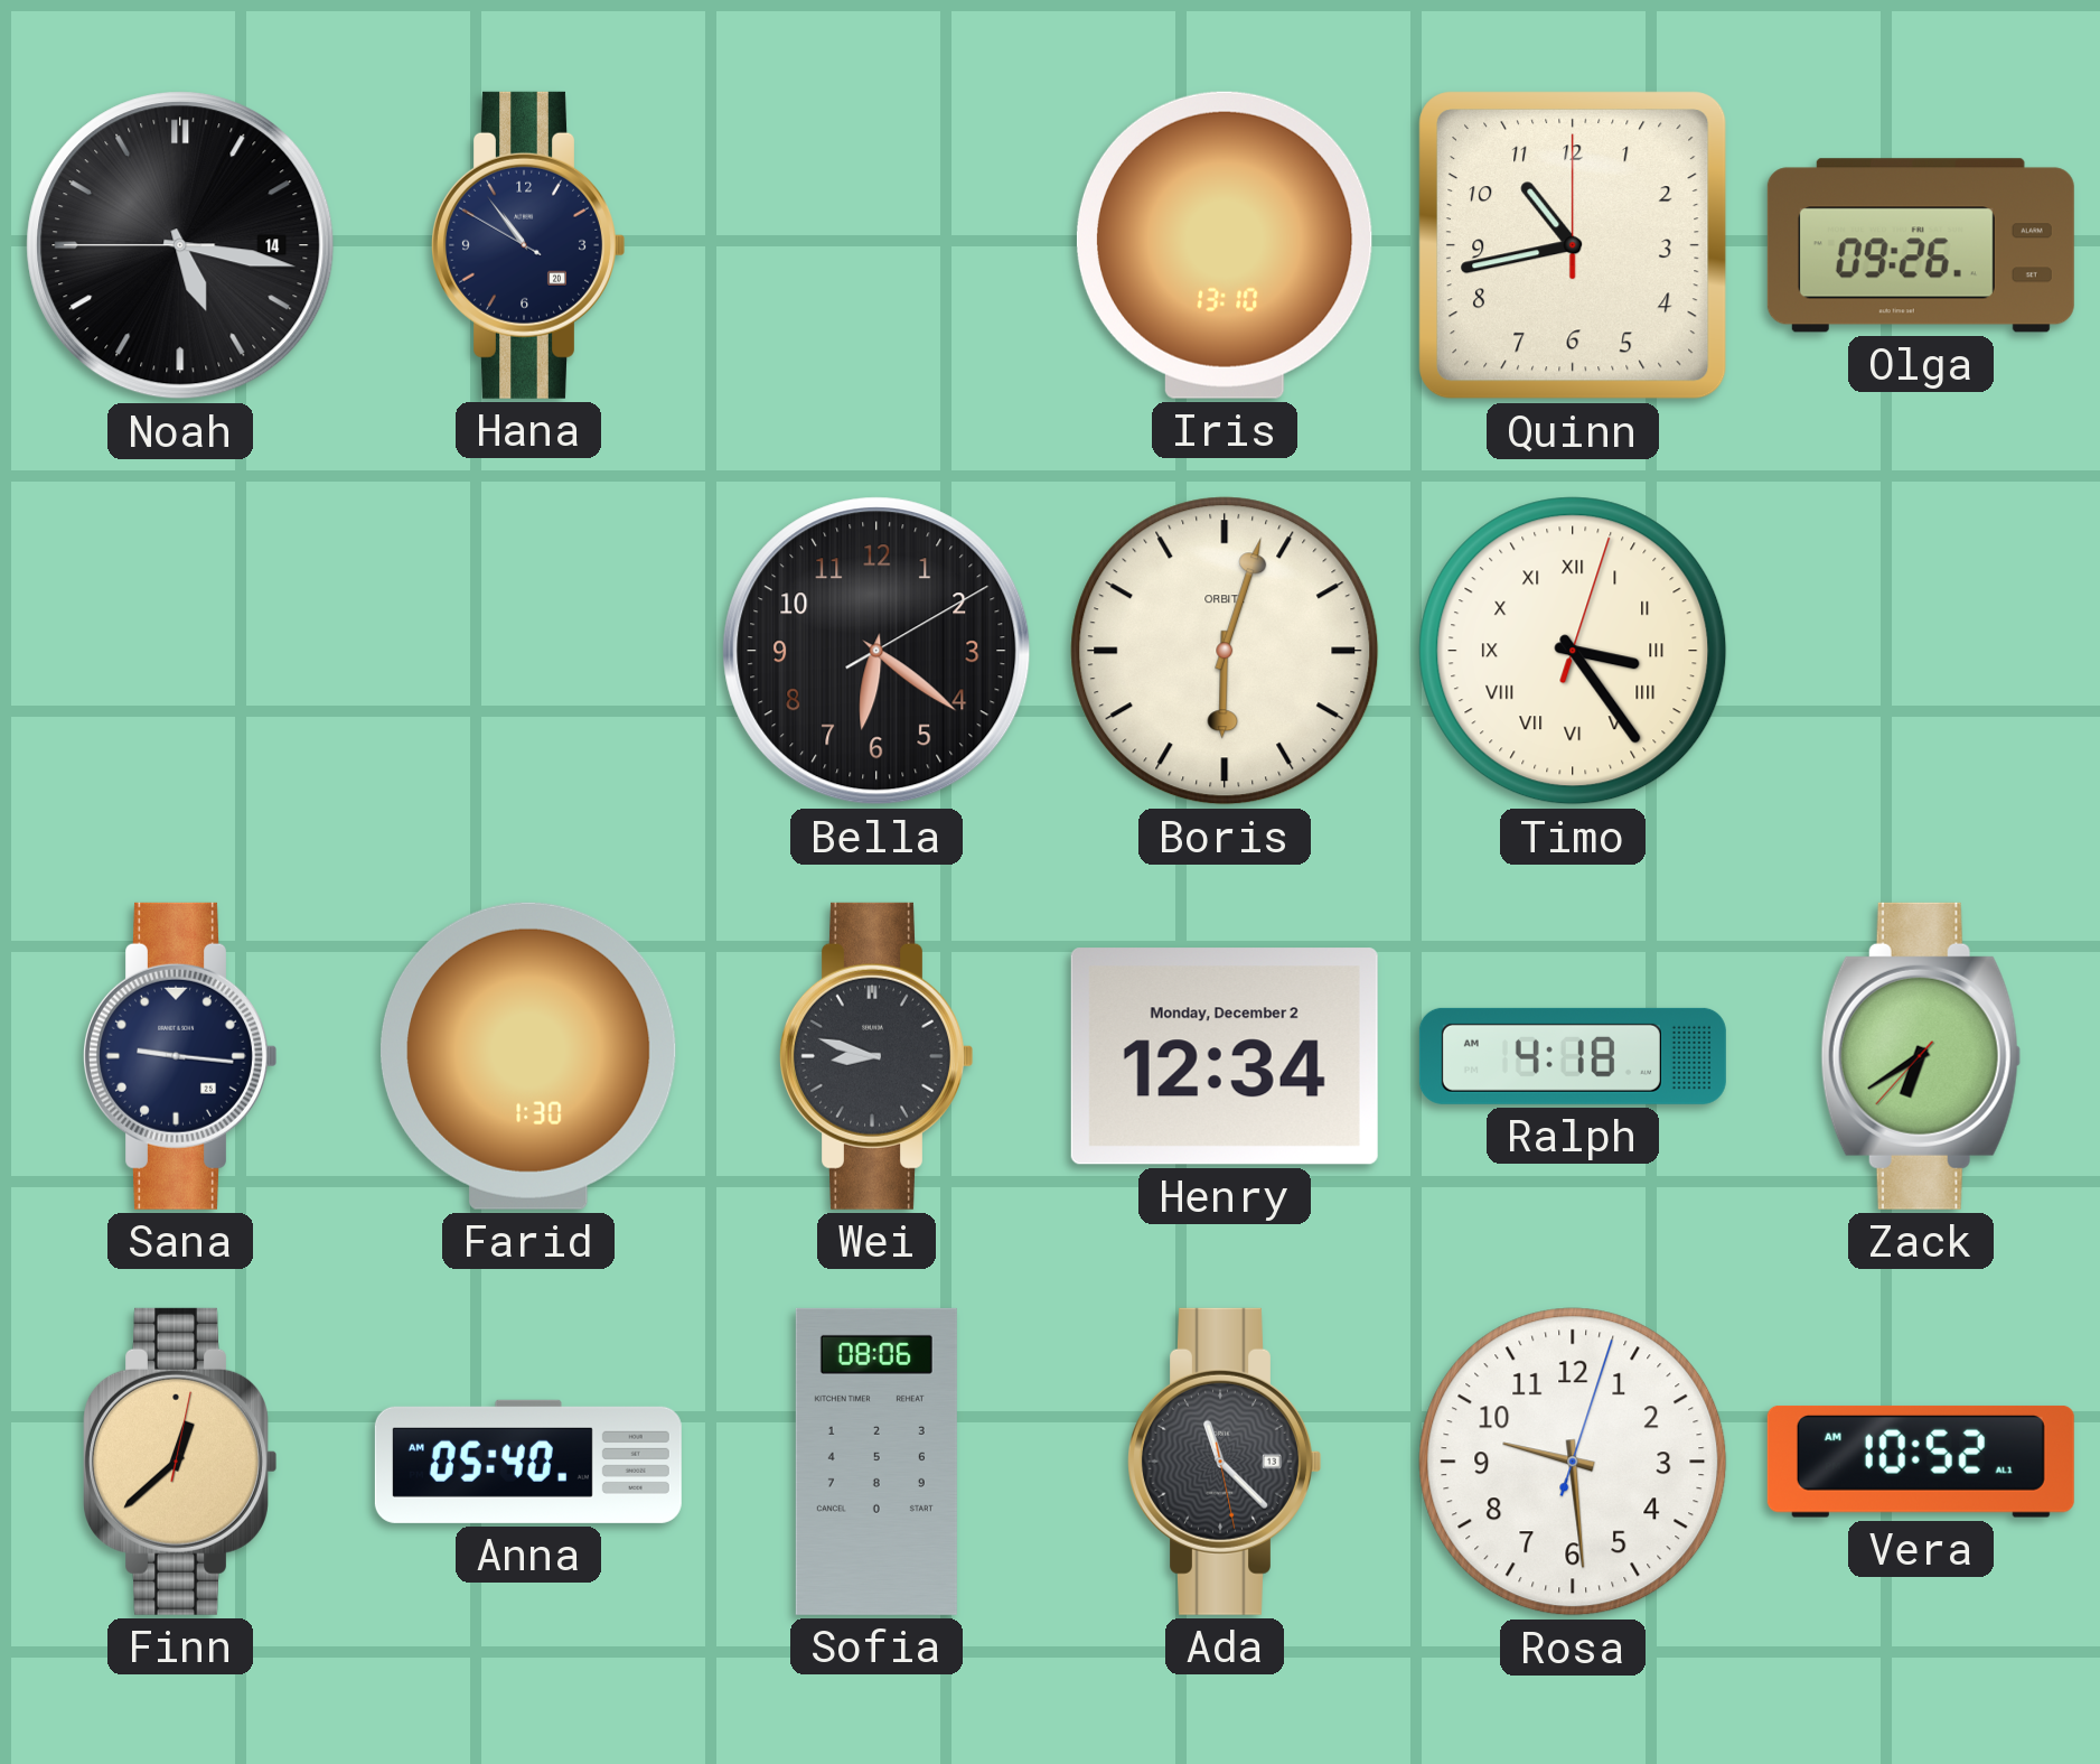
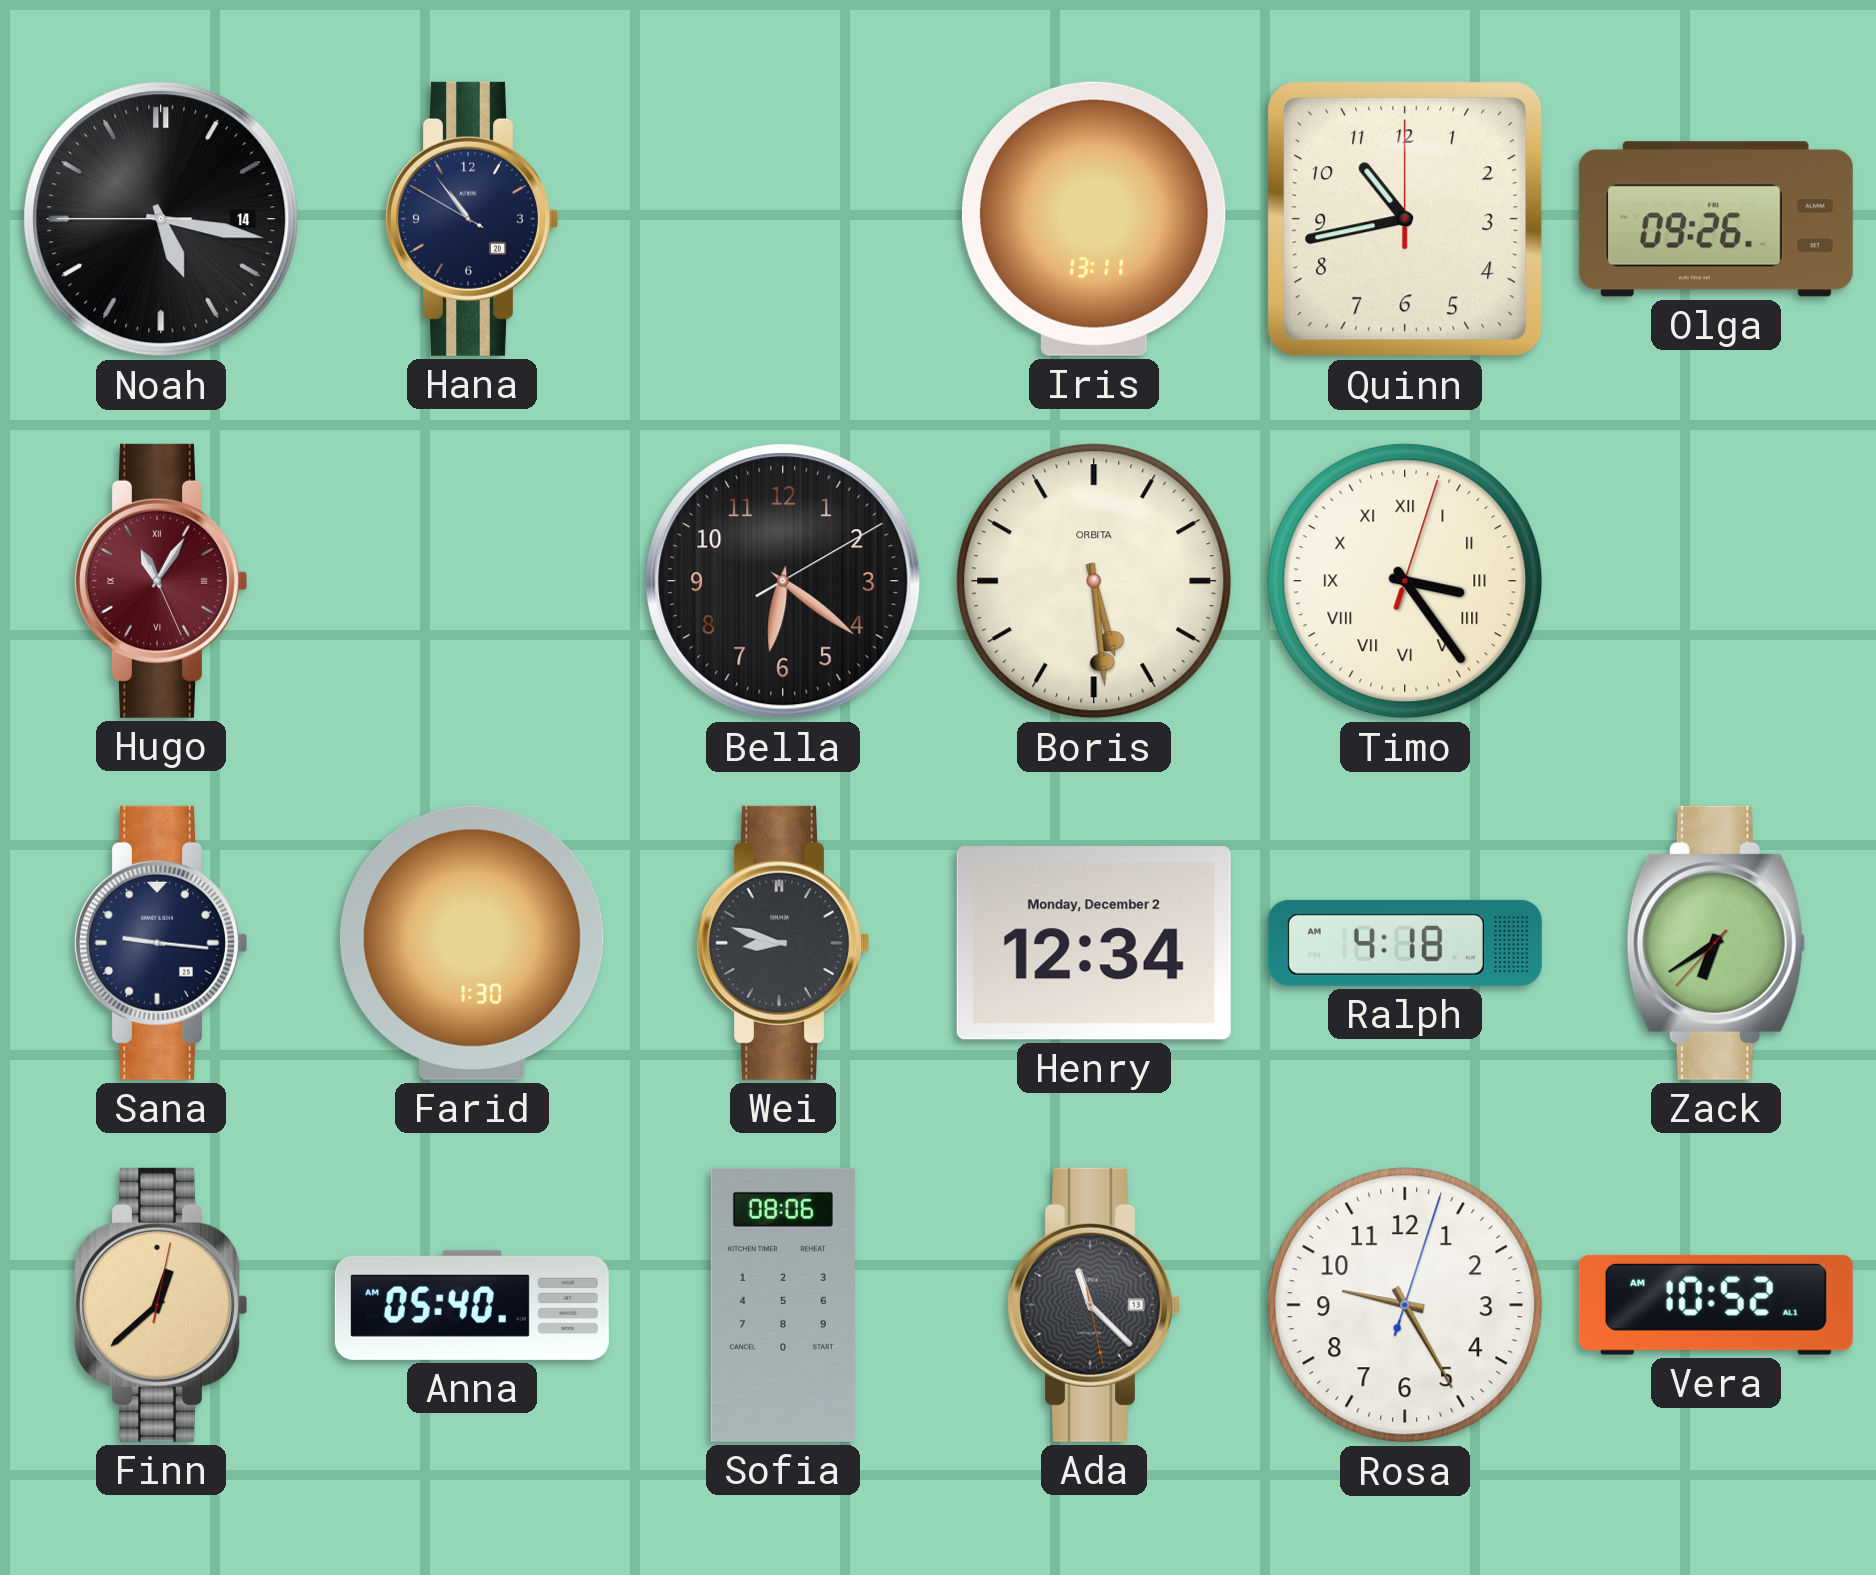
Iris: 13:10 -> 13:11
Hugo: none -> 11:05
Boris: 6:03 -> 5:29
Rosa: 9:29 -> 9:25
